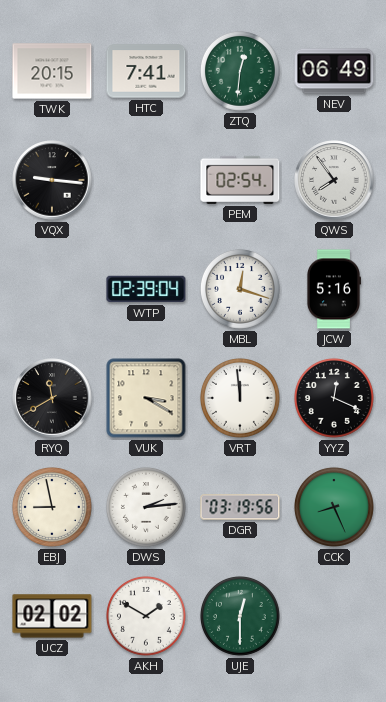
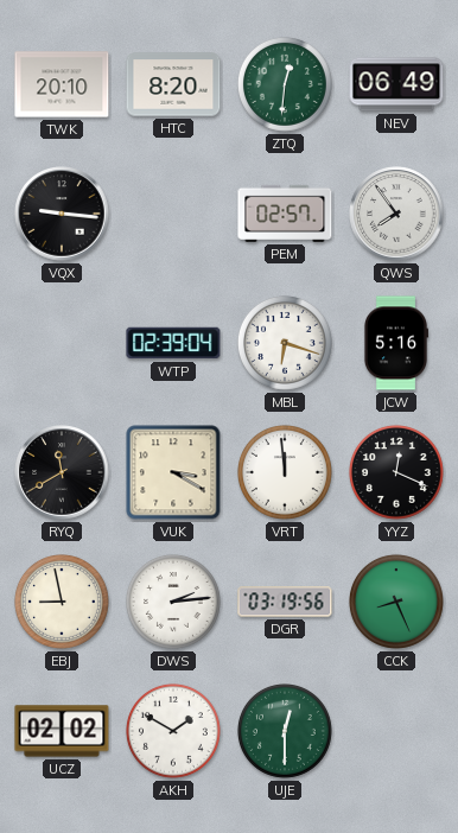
TWK: 20:15 -> 20:10
HTC: 7:41 -> 8:20
PEM: 02:54 -> 02:57
MBL: 12:18 -> 6:18
